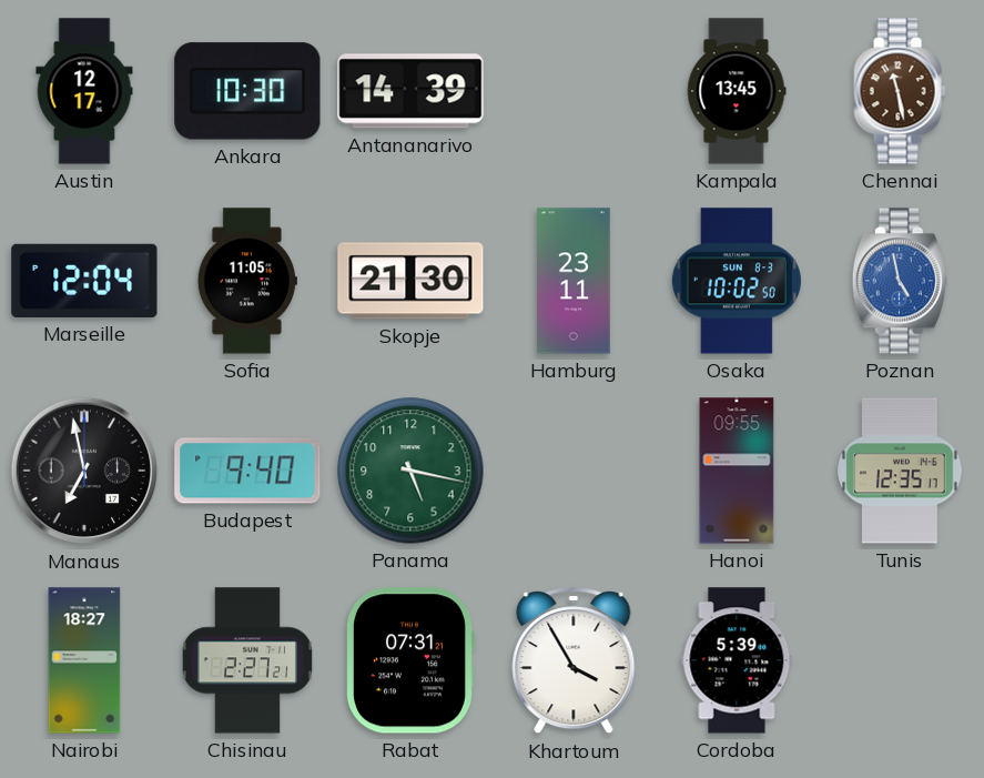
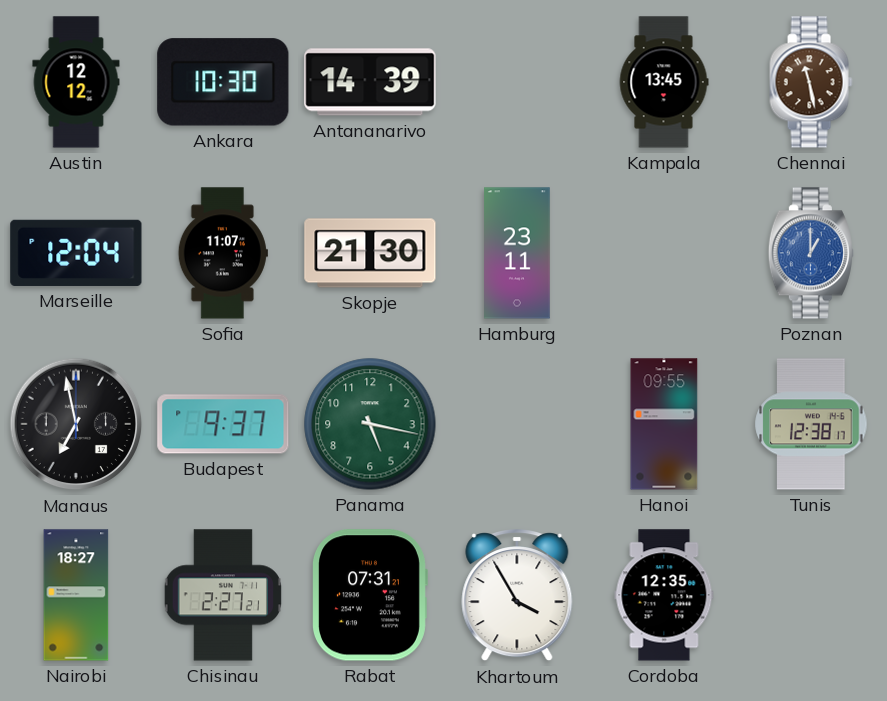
Austin: 12:17 -> 12:12
Sofia: 11:05 -> 11:07
Osaka: 10:02 -> none
Poznan: 4:58 -> 1:00
Budapest: 9:40 -> 9:37
Tunis: 12:35 -> 12:38
Cordoba: 5:39 -> 12:35
